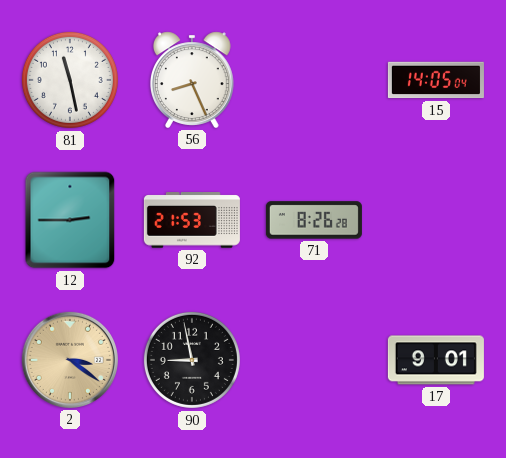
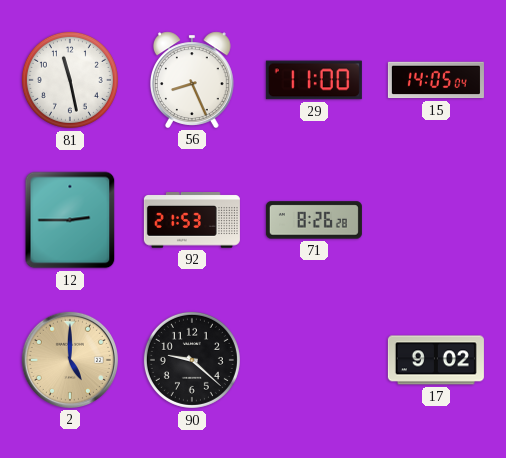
29: none -> 11:00
2: 3:21 -> 5:00
90: 8:58 -> 9:22
17: 9:01 -> 9:02
